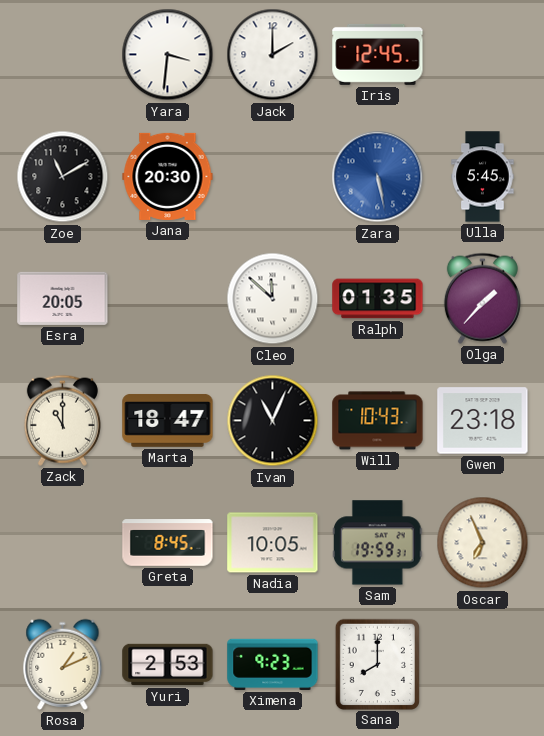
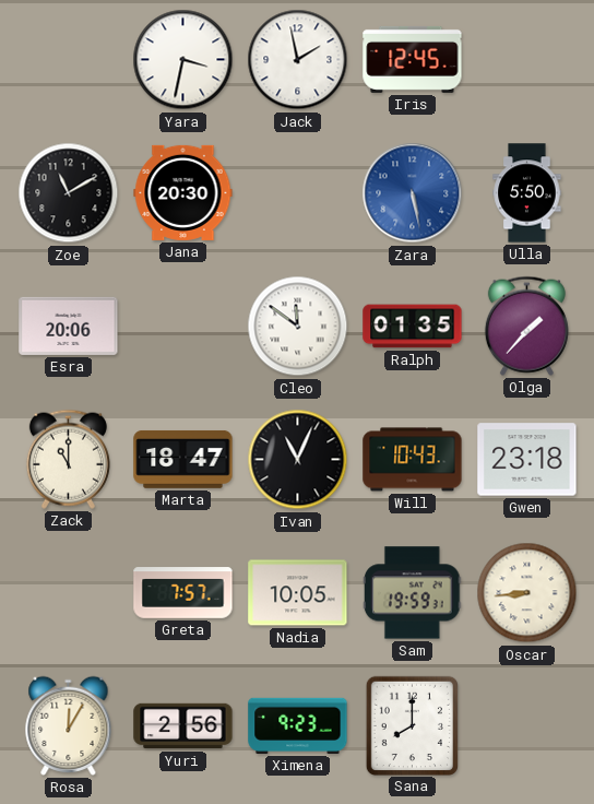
Yara: 3:31 -> 3:32
Jack: 2:00 -> 1:58
Ulla: 5:45 -> 5:50
Esra: 20:05 -> 20:06
Cleo: 11:52 -> 11:51
Greta: 8:45 -> 7:57
Oscar: 6:56 -> 8:44
Rosa: 1:11 -> 12:05
Yuri: 2:53 -> 2:56
